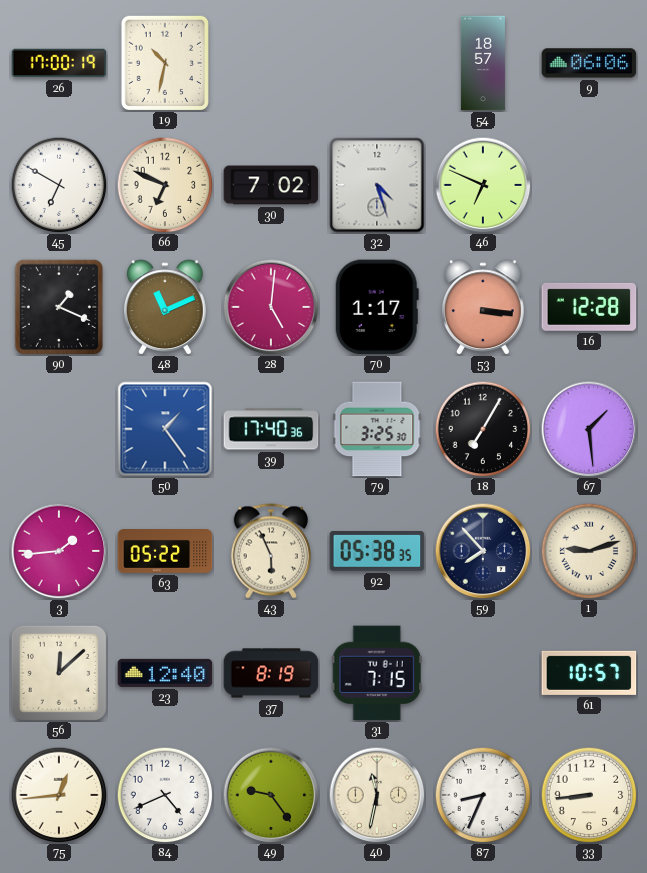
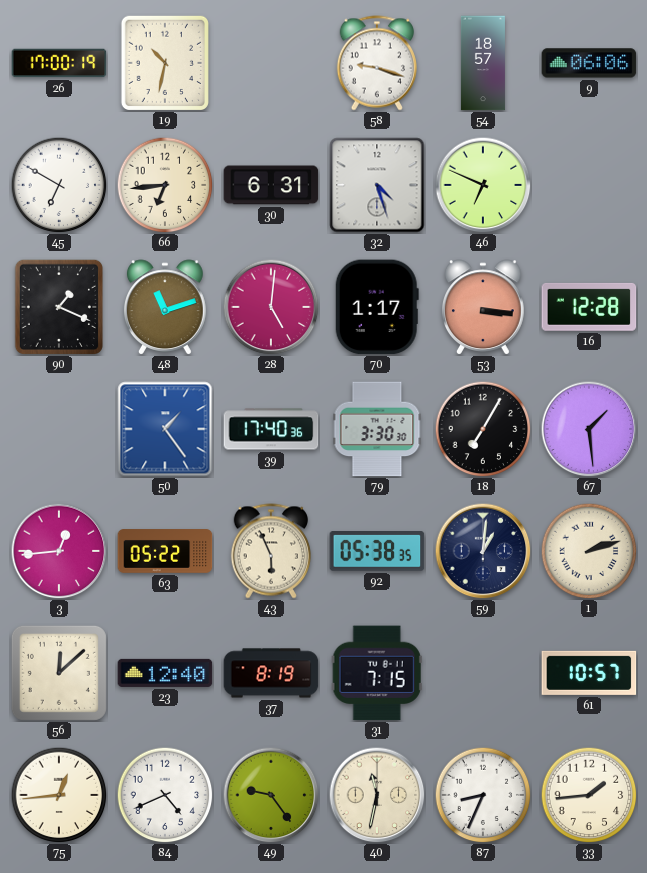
58: none -> 9:18
66: 6:49 -> 6:44
30: 7:02 -> 6:31
48: 11:11 -> 11:12
79: 3:25 -> 3:30
3: 1:44 -> 12:44
59: 7:53 -> 1:01
1: 9:12 -> 2:12
33: 8:44 -> 1:44
